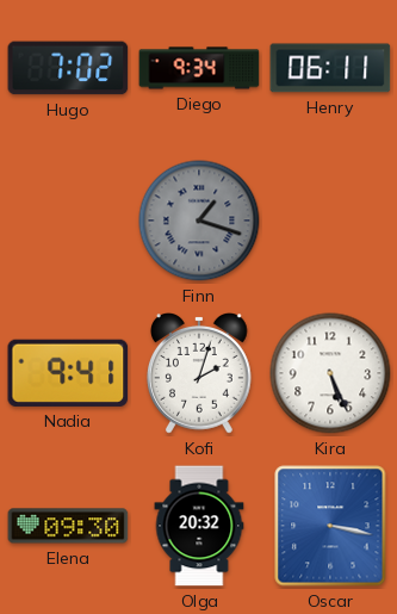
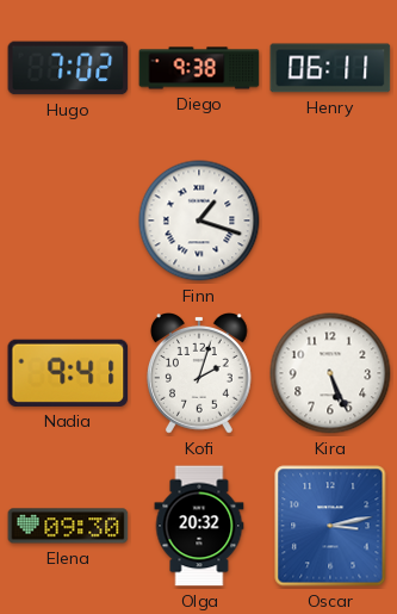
Diego: 9:34 -> 9:38
Finn dial: grey -> white
Oscar: 3:17 -> 3:13
